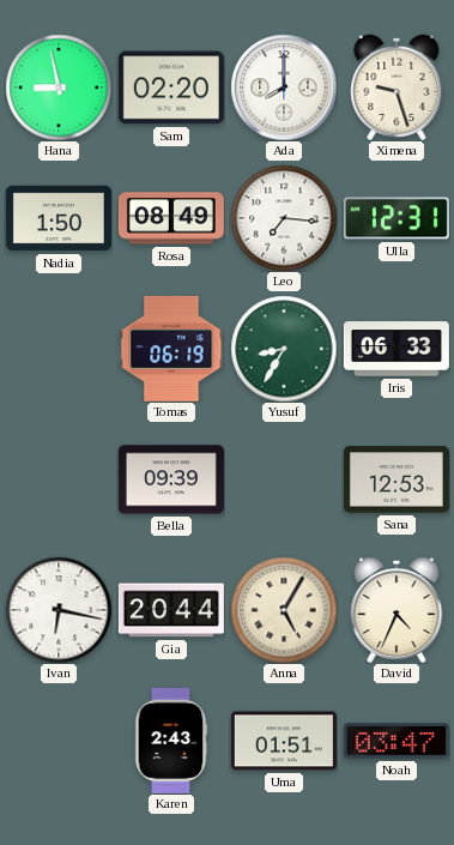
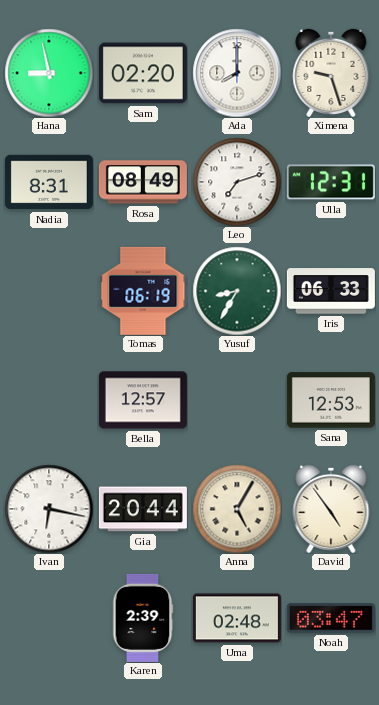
Nadia: 1:50 -> 8:31
Leo: 7:16 -> 7:12
Bella: 09:39 -> 12:57
David: 4:34 -> 4:54
Karen: 2:43 -> 2:39
Uma: 01:51 -> 02:48
